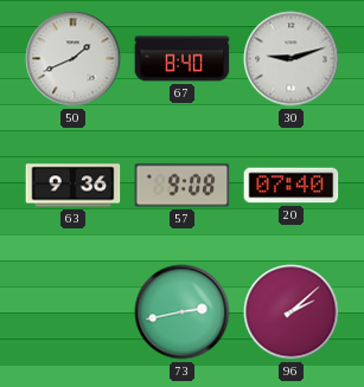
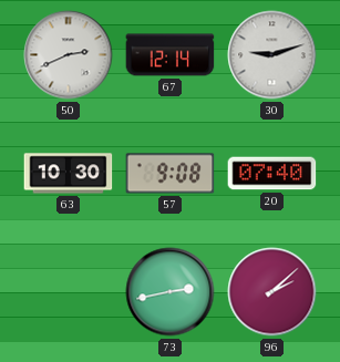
50: 1:41 -> 2:41
67: 8:40 -> 12:14
63: 9:36 -> 10:30
